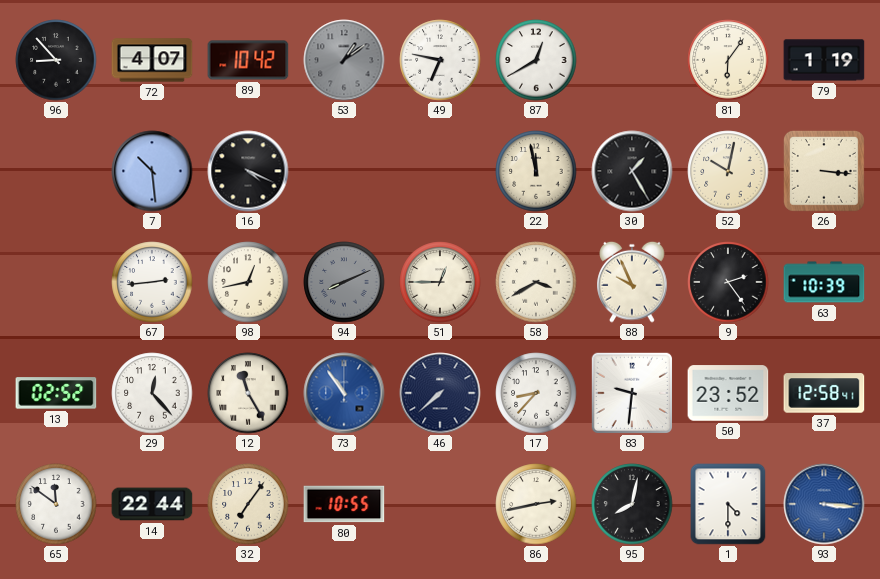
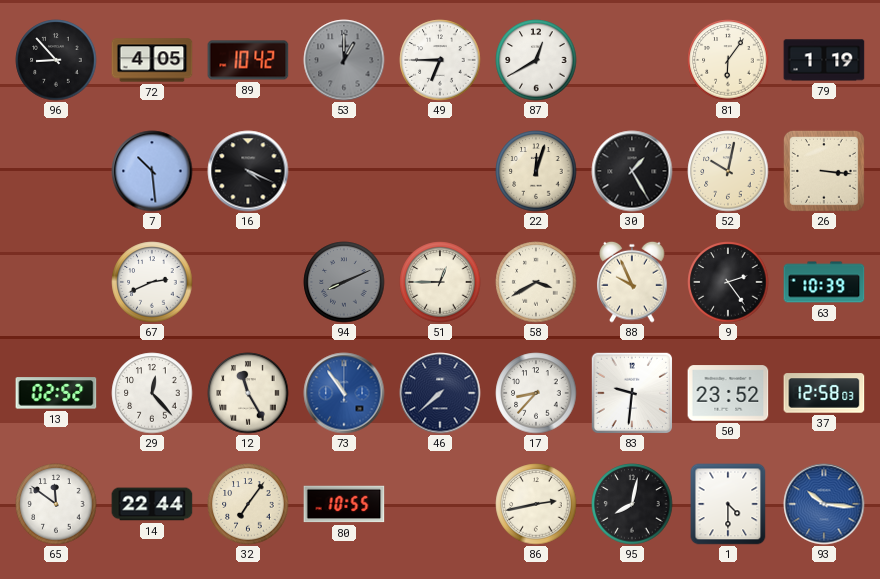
72: 4:07 -> 4:05
53: 1:09 -> 1:00
49: 6:47 -> 6:45
22: 11:58 -> 12:03
67: 2:44 -> 2:41
98: 12:43 -> none
37: 12:58:41 -> 12:58:03
93: 3:16 -> 10:16
